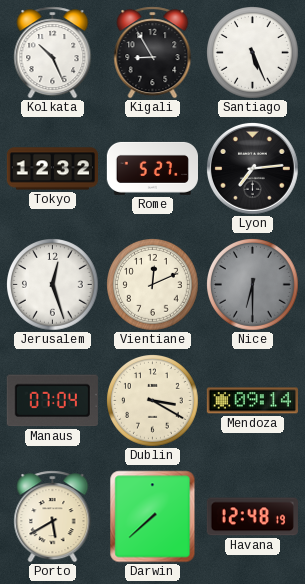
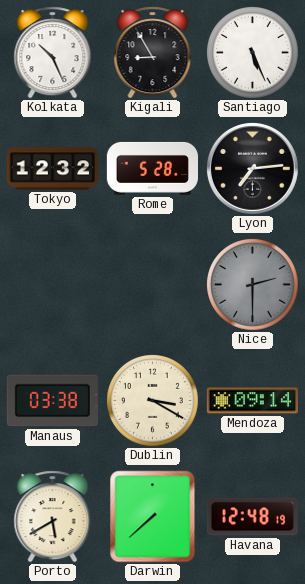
Rome: 5:27 -> 5:28
Jerusalem: 12:27 -> none
Vientiane: 12:11 -> none
Nice: 6:30 -> 2:30
Manaus: 07:04 -> 03:38
